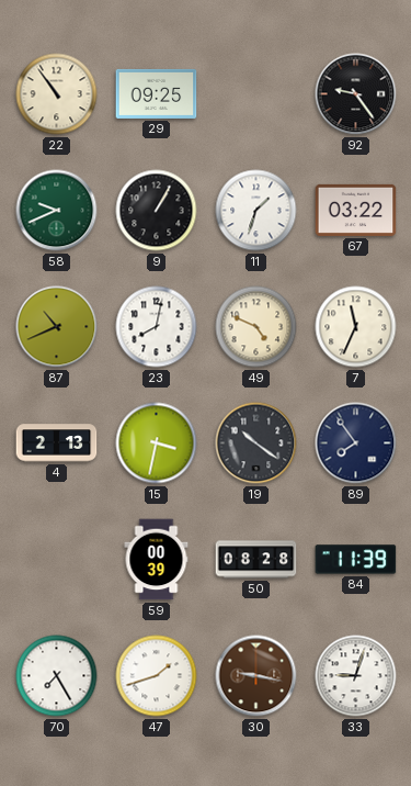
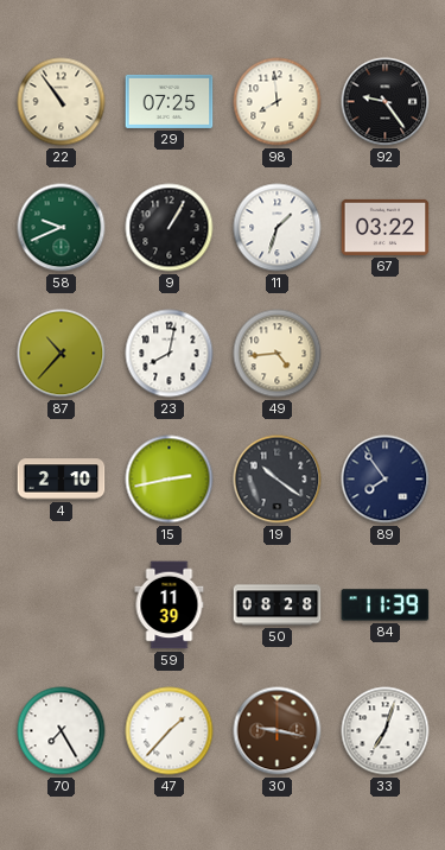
29: 09:25 -> 07:25
98: none -> 7:59
87: 10:41 -> 10:37
49: 4:49 -> 4:44
7: 11:34 -> none
4: 2:13 -> 2:10
15: 3:32 -> 2:43
59: 00:39 -> 11:39
47: 1:42 -> 1:37
33: 9:03 -> 7:03
